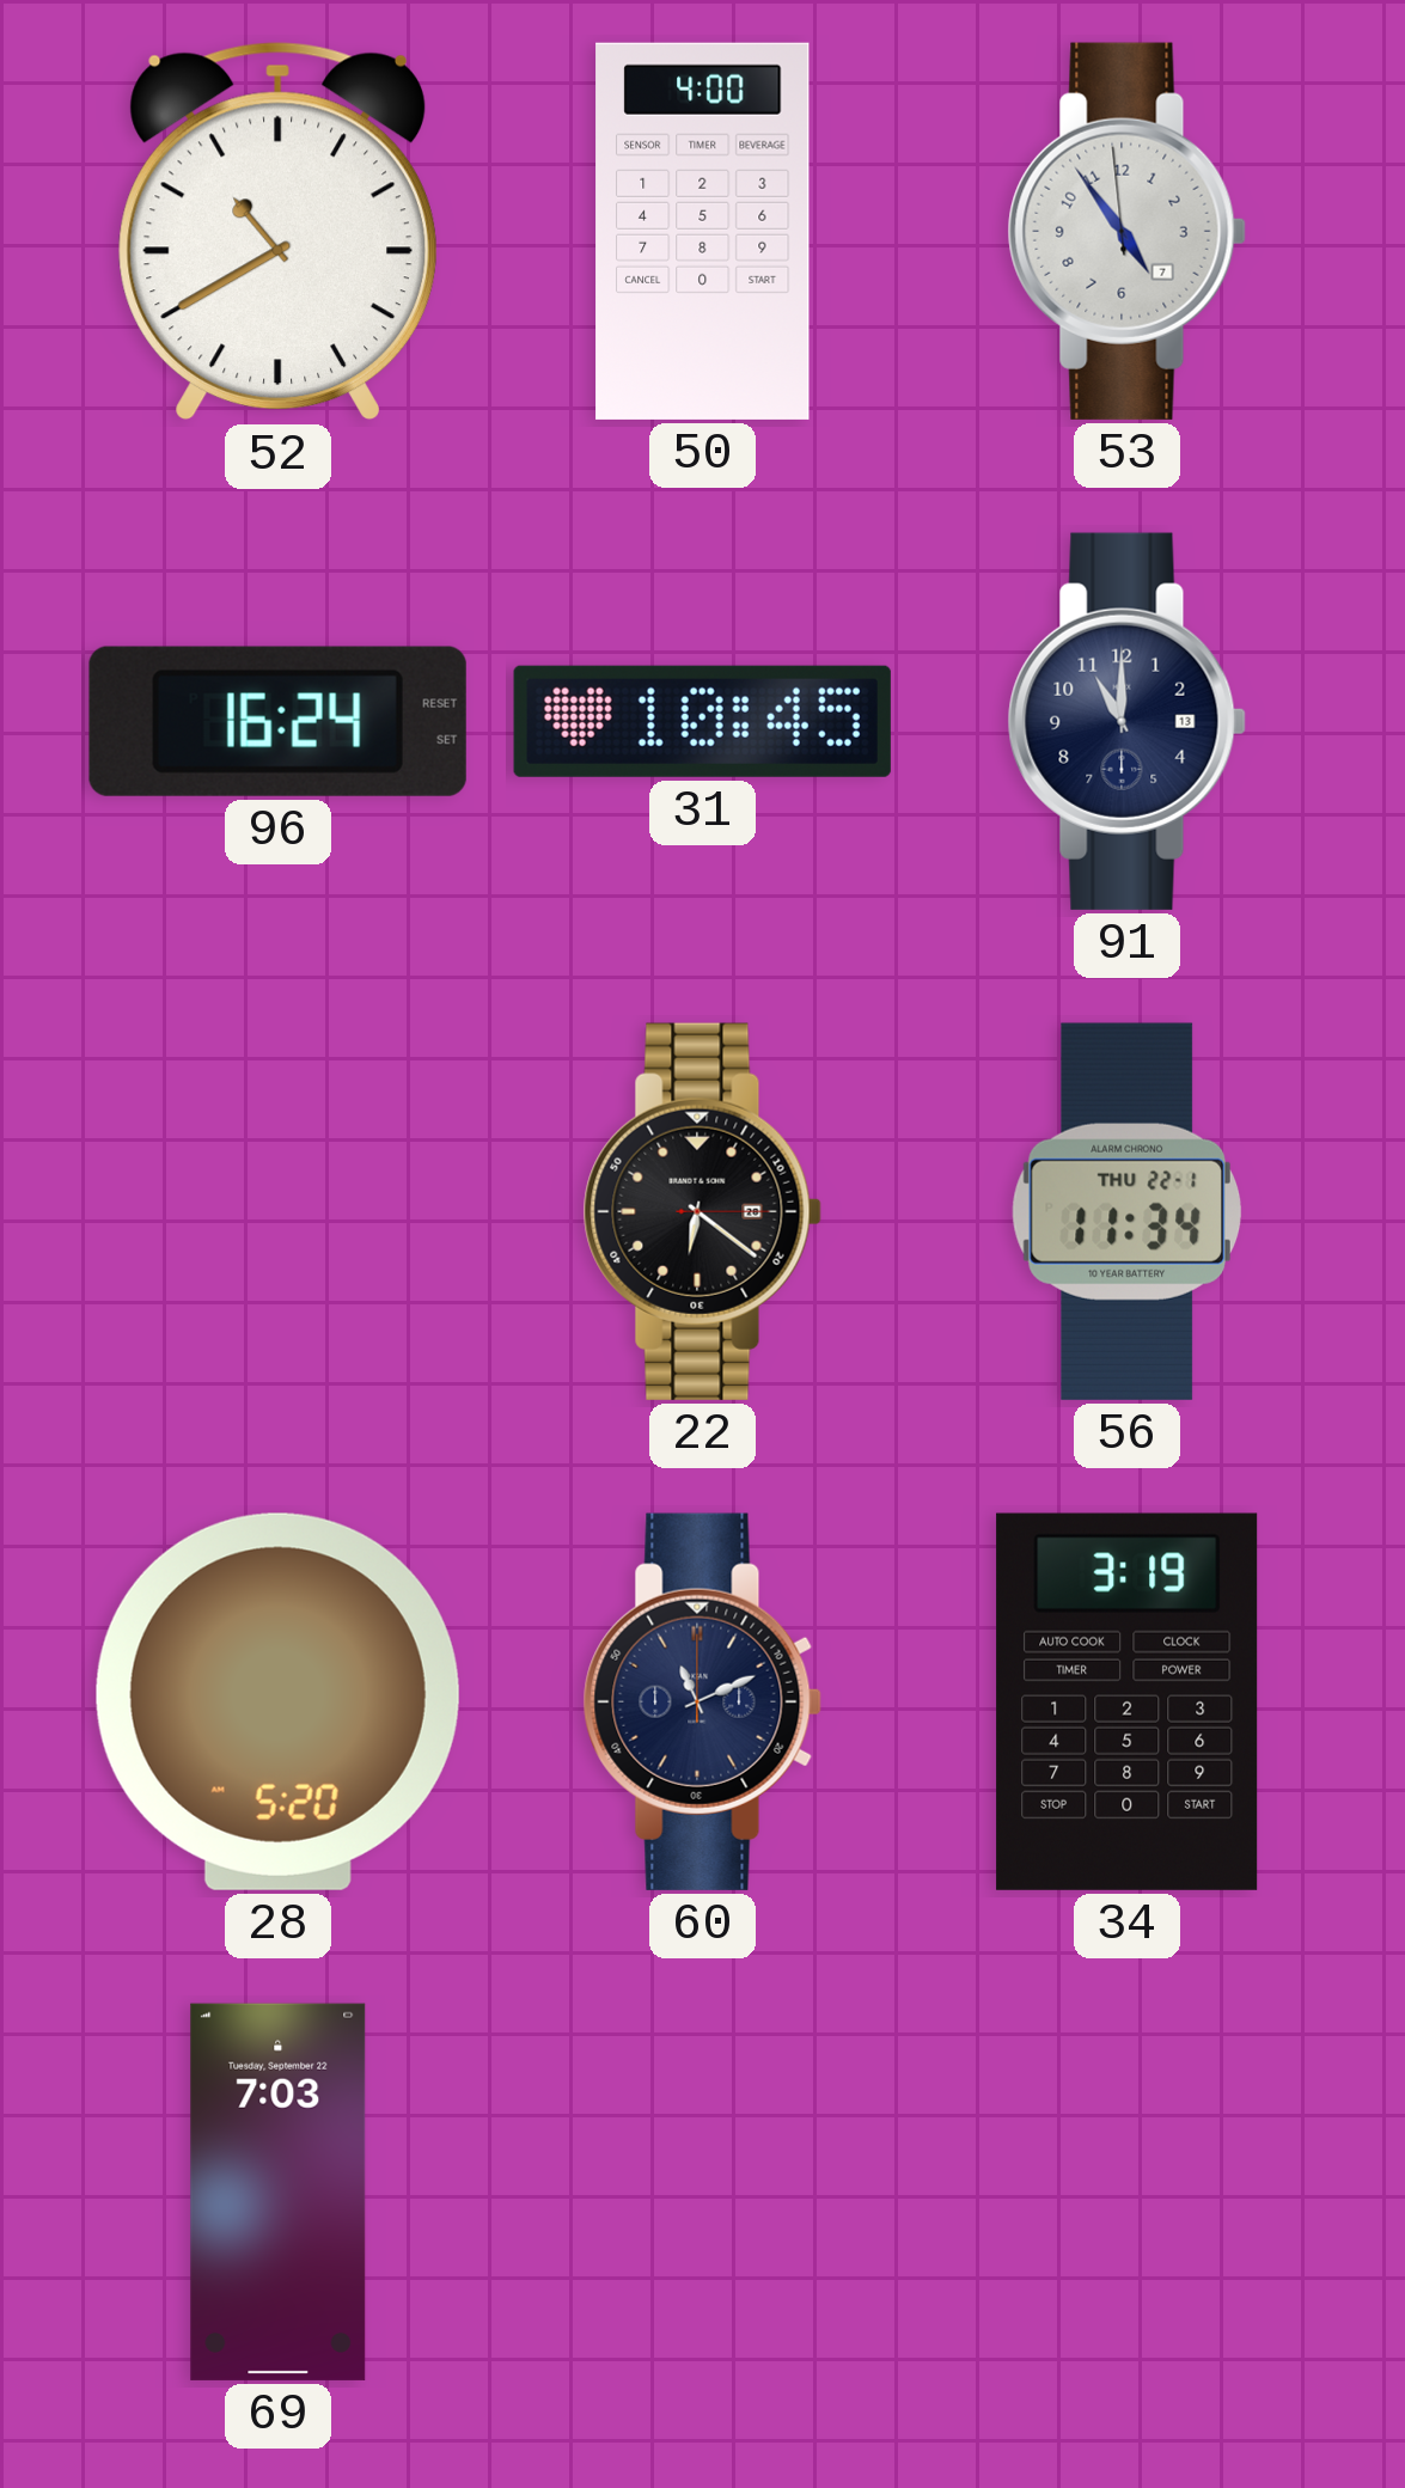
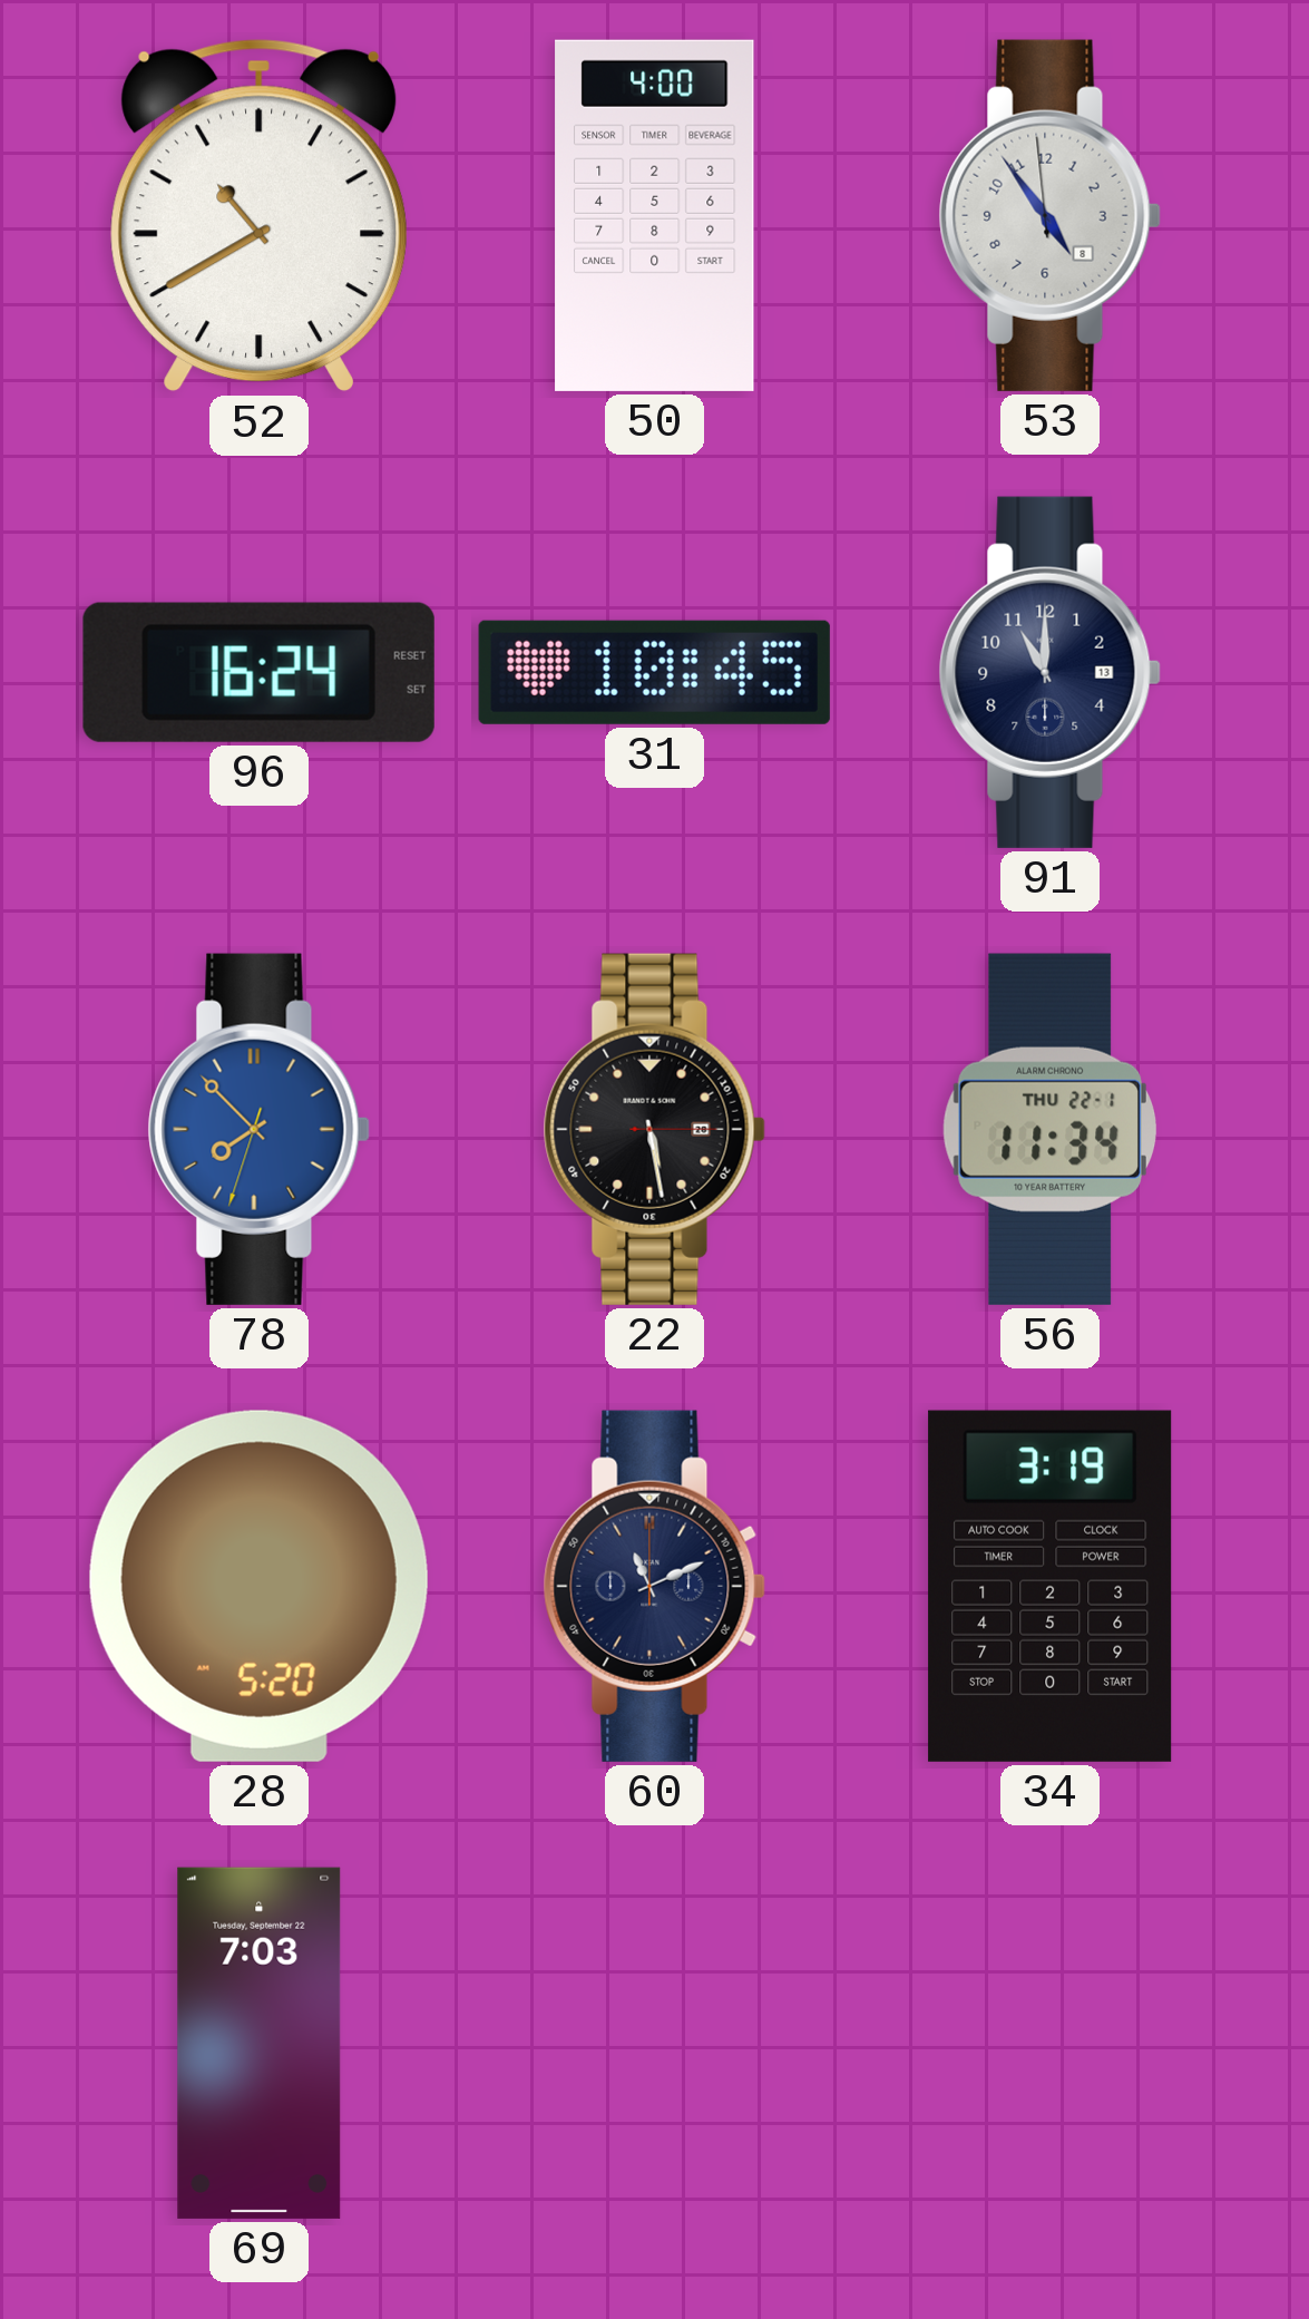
53 date: 7 -> 8
78: none -> 7:52
22: 6:21 -> 5:28
